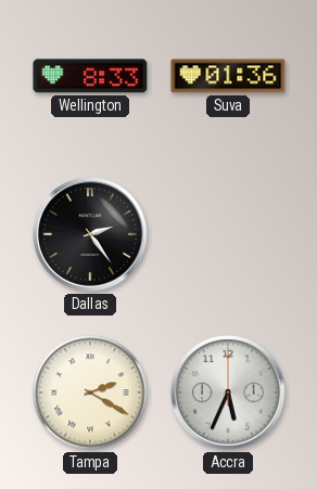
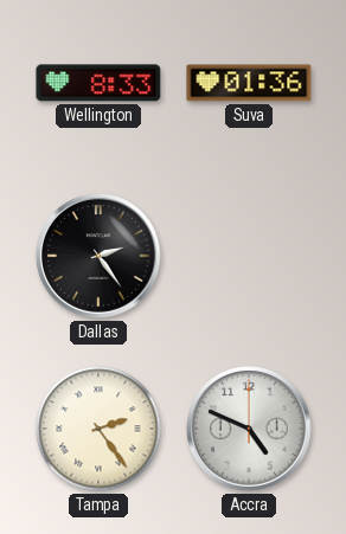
Tampa: 2:20 -> 2:24
Accra: 5:34 -> 4:49
